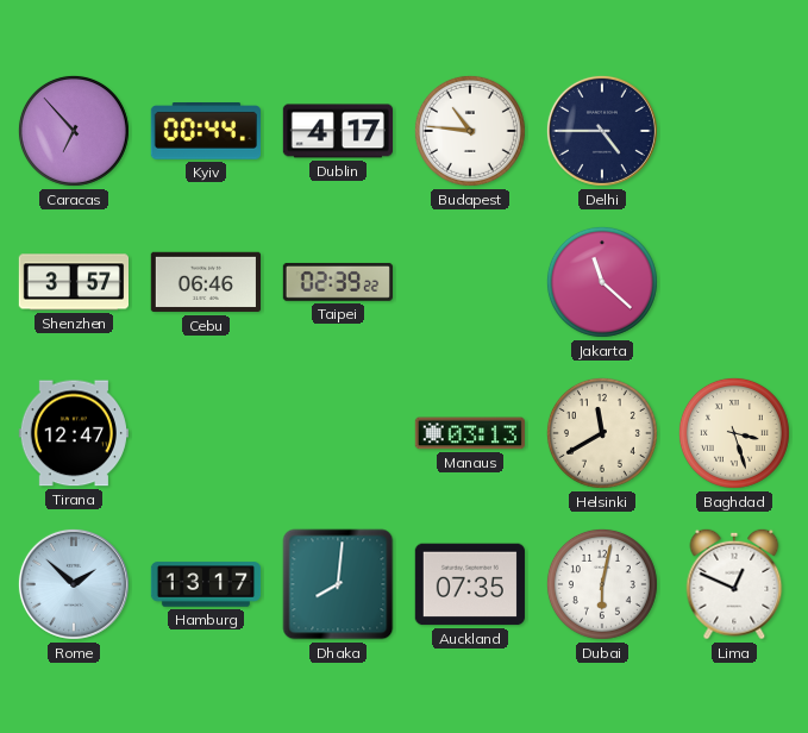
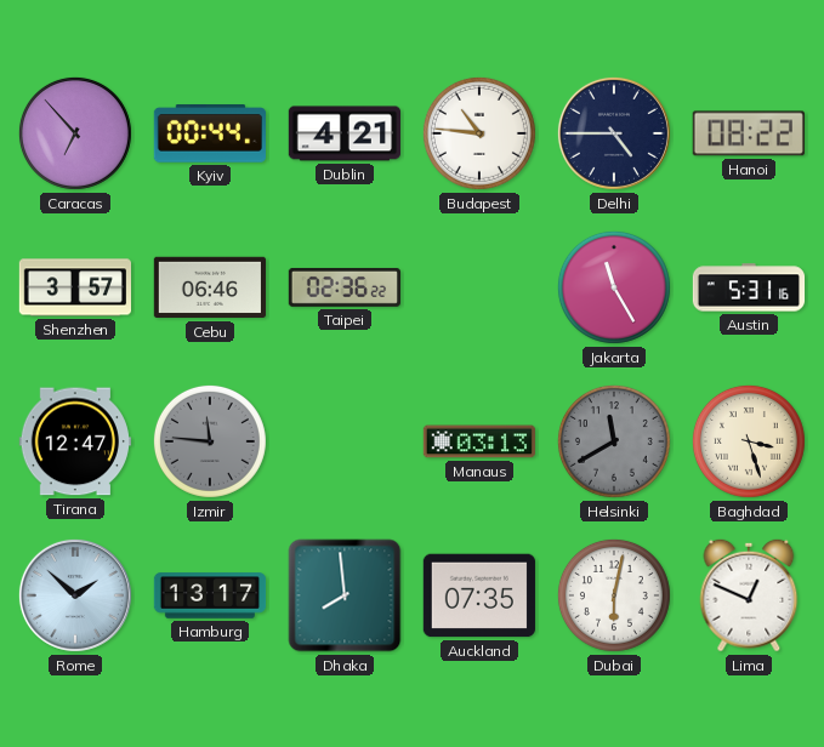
Dublin: 4:17 -> 4:21
Hanoi: none -> 08:22
Taipei: 02:39 -> 02:36
Jakarta: 11:22 -> 11:25
Austin: none -> 5:31
Izmir: none -> 11:46
Helsinki dial: cream -> grey
Dhaka: 8:01 -> 7:59
